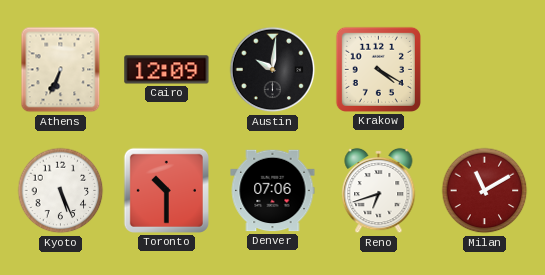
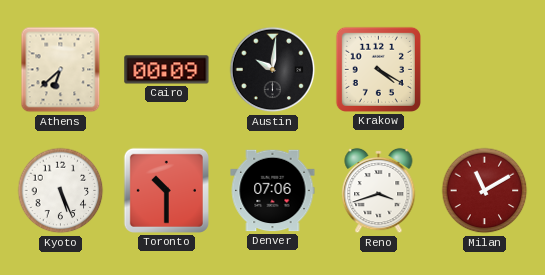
Athens: 6:34 -> 6:38
Cairo: 12:09 -> 00:09
Reno: 6:42 -> 3:42
